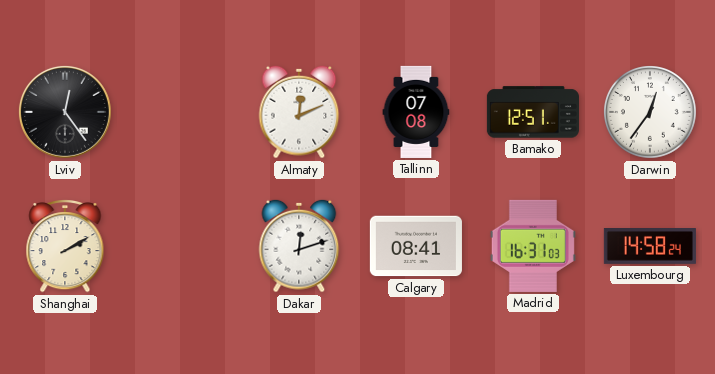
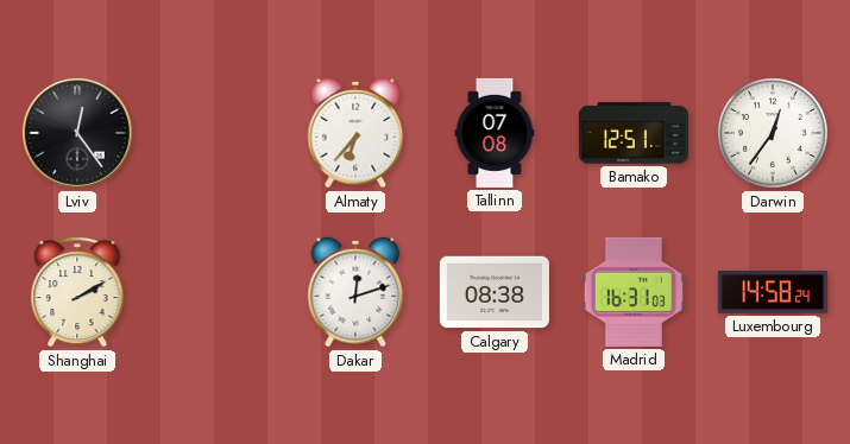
Almaty: 12:11 -> 6:37
Calgary: 08:41 -> 08:38
